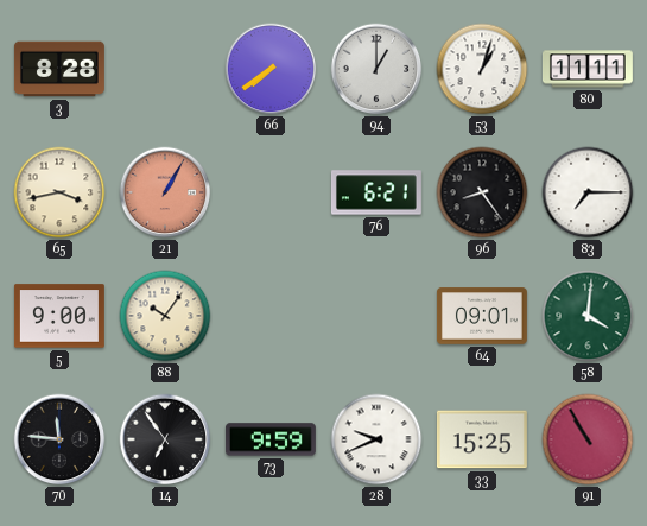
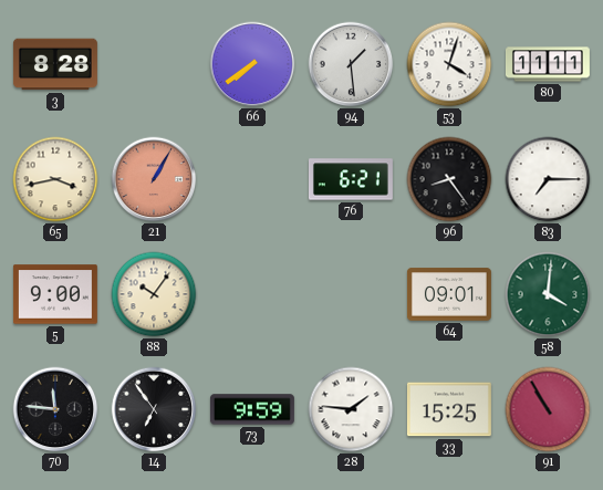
94: 1:00 -> 1:29
53: 1:03 -> 4:03
28: 9:41 -> 1:46
